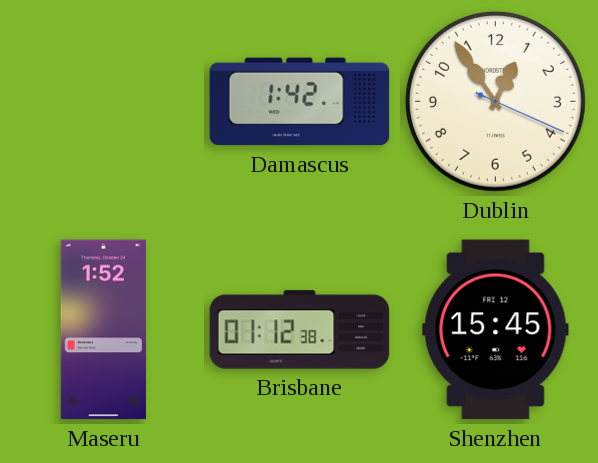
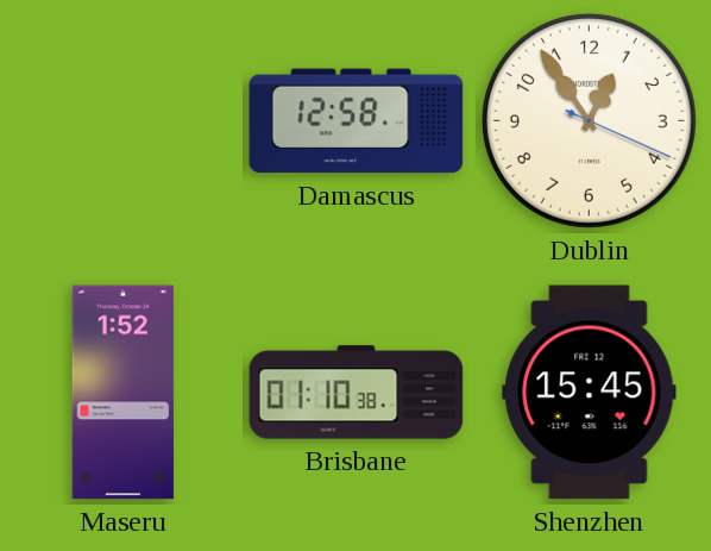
Damascus: 1:42 -> 12:58
Brisbane: 01:12 -> 01:10
